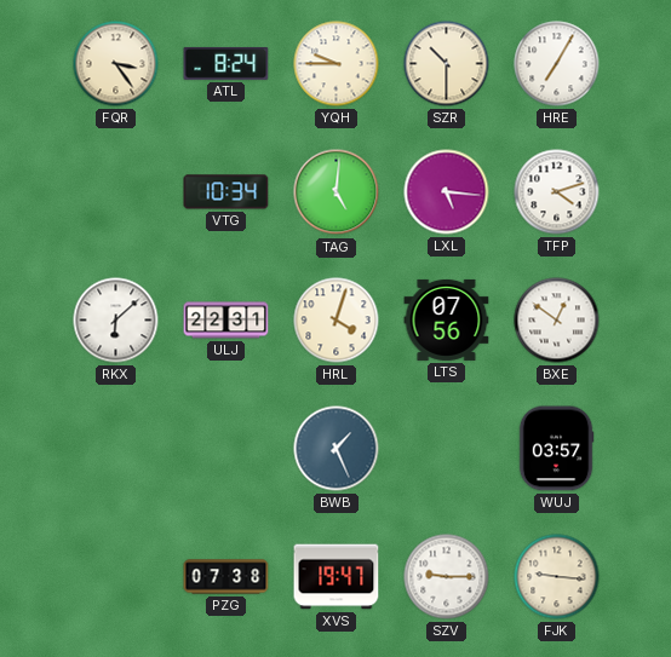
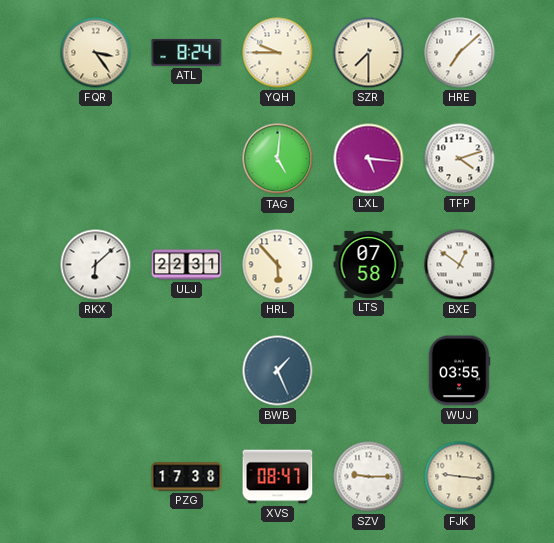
SZR: 10:30 -> 7:30
HRE: 7:05 -> 7:08
VTG: 10:34 -> none
HRL: 4:03 -> 5:53
LTS: 07:56 -> 07:58
WUJ: 03:57 -> 03:55
PZG: 07:38 -> 17:38
XVS: 19:47 -> 08:47
